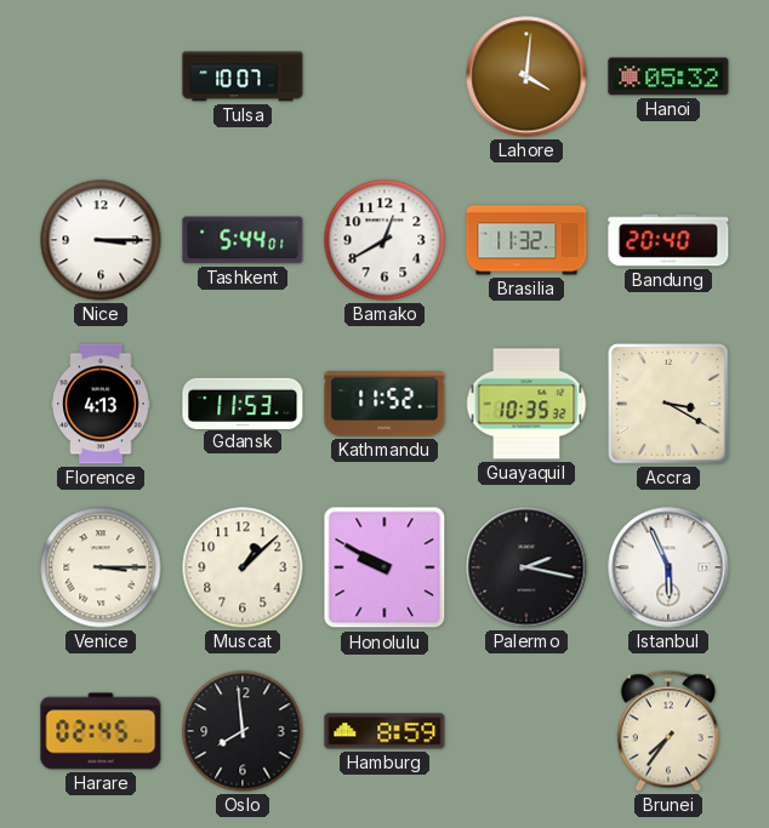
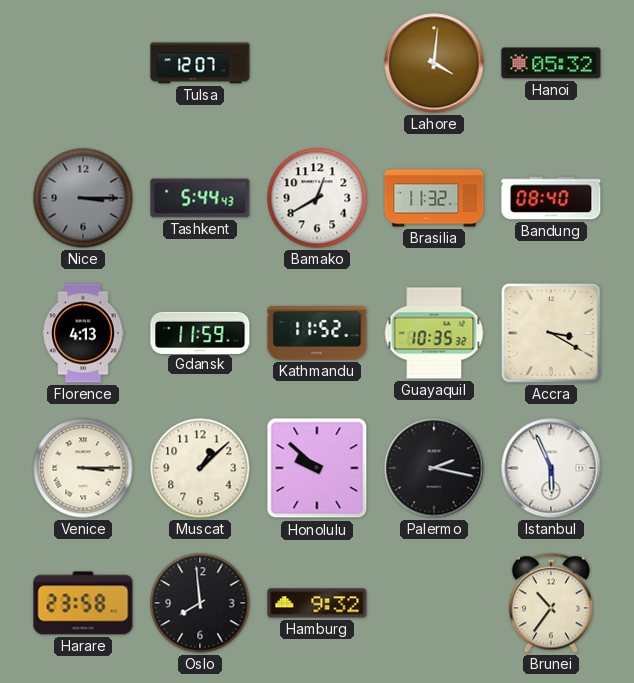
Tulsa: 10:07 -> 12:07
Nice dial: white -> grey
Tashkent: 5:44:01 -> 5:44:43
Bandung: 20:40 -> 08:40
Gdansk: 11:53 -> 11:59
Honolulu: 9:50 -> 9:52
Harare: 02:45 -> 23:58
Hamburg: 8:59 -> 9:32
Brunei: 7:36 -> 10:36
